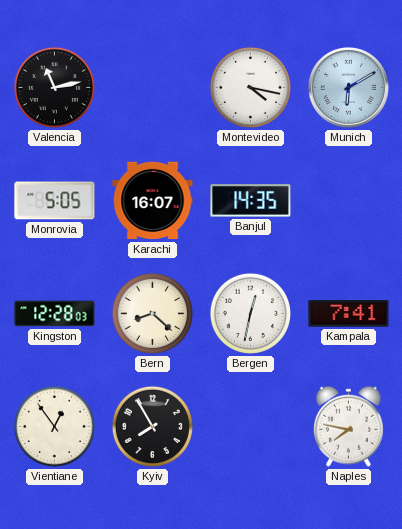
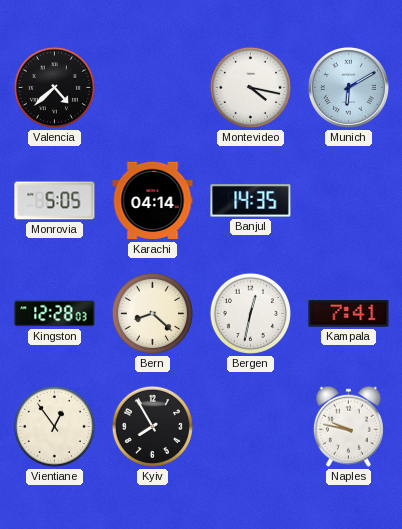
Valencia: 11:13 -> 4:38
Karachi: 16:07 -> 04:14
Naples: 7:47 -> 9:47
